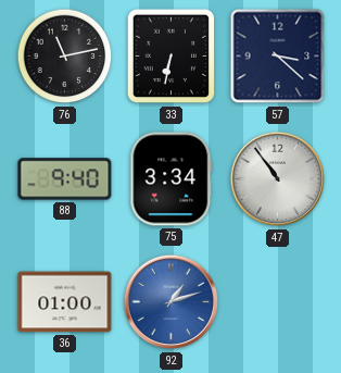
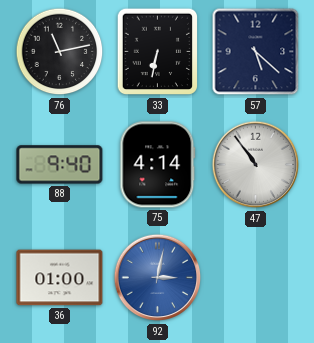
57: 3:22 -> 5:22
75: 3:34 -> 4:14
92: 1:12 -> 3:02
